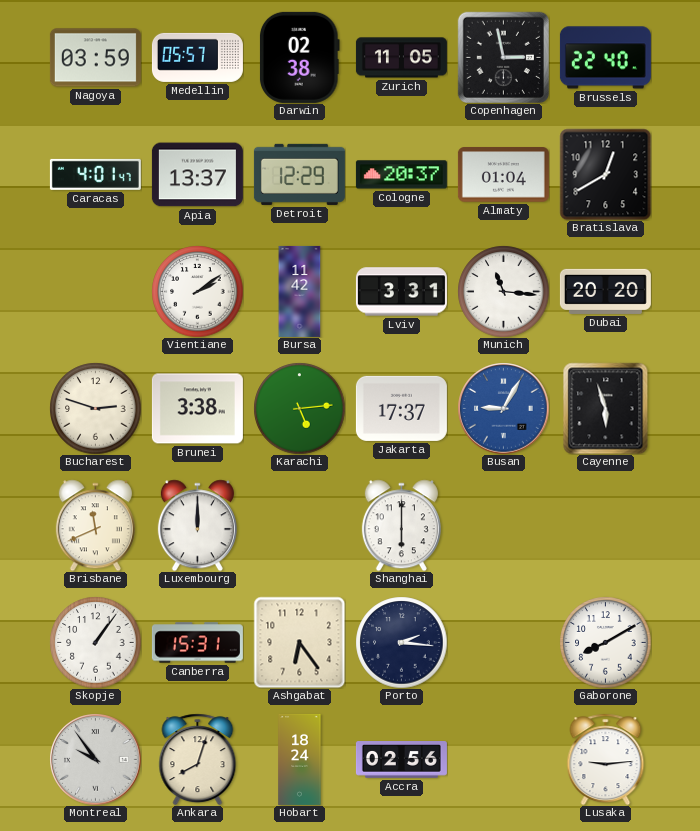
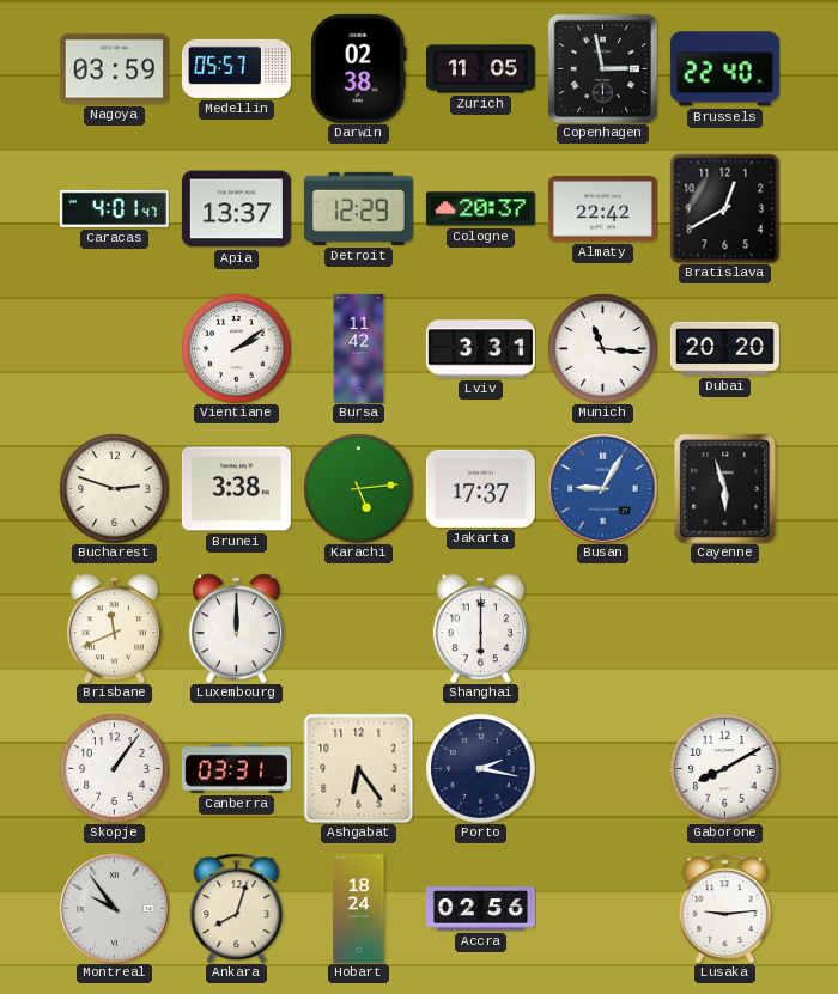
Almaty: 01:04 -> 22:42
Canberra: 15:31 -> 03:31
Porto: 2:16 -> 2:17
